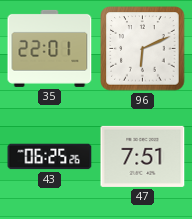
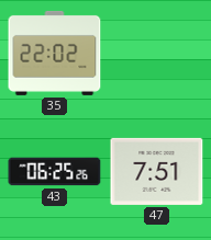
35: 22:01 -> 22:02
96: 6:11 -> none
